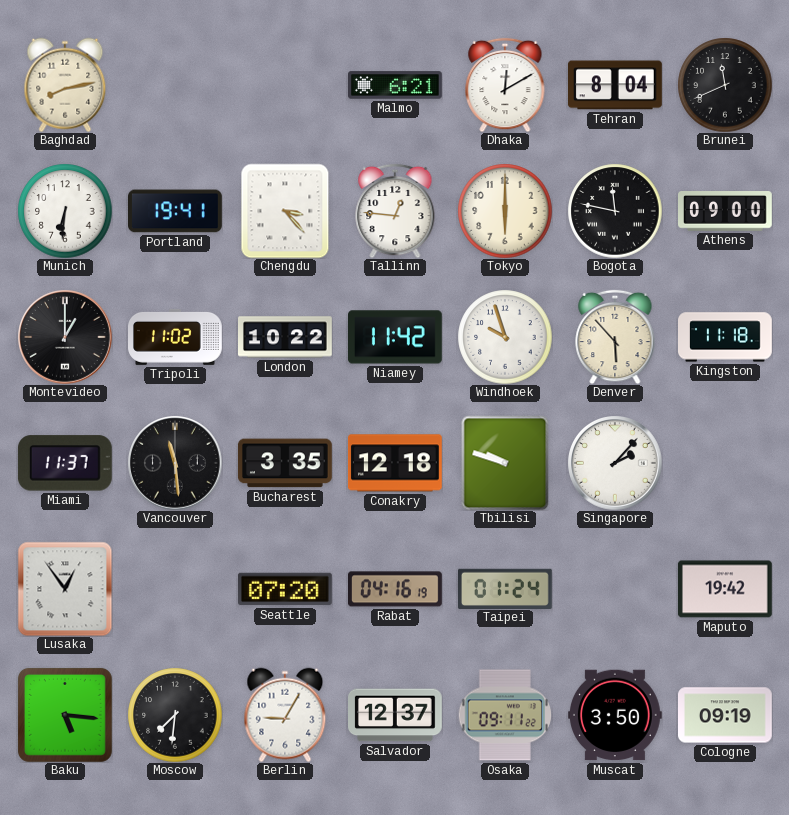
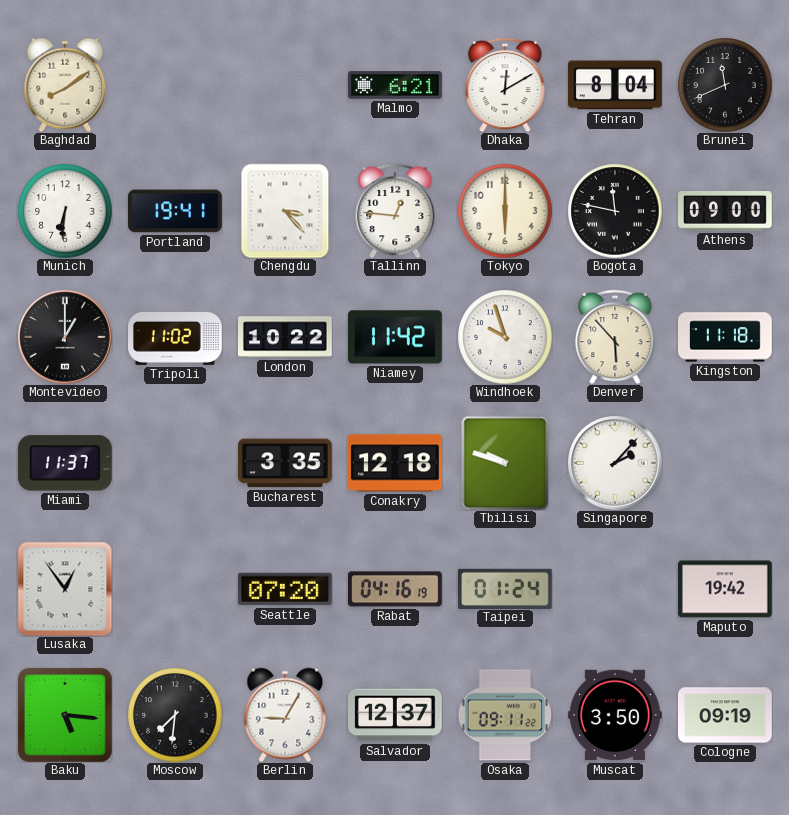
Baghdad: 8:13 -> 8:09
Vancouver: 11:29 -> none
